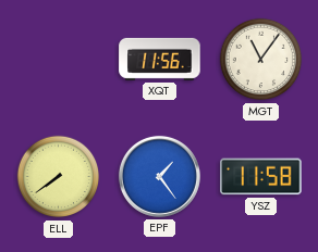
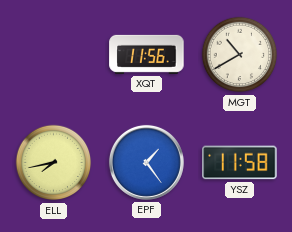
MGT: 11:06 -> 10:40
ELL: 7:39 -> 7:43
